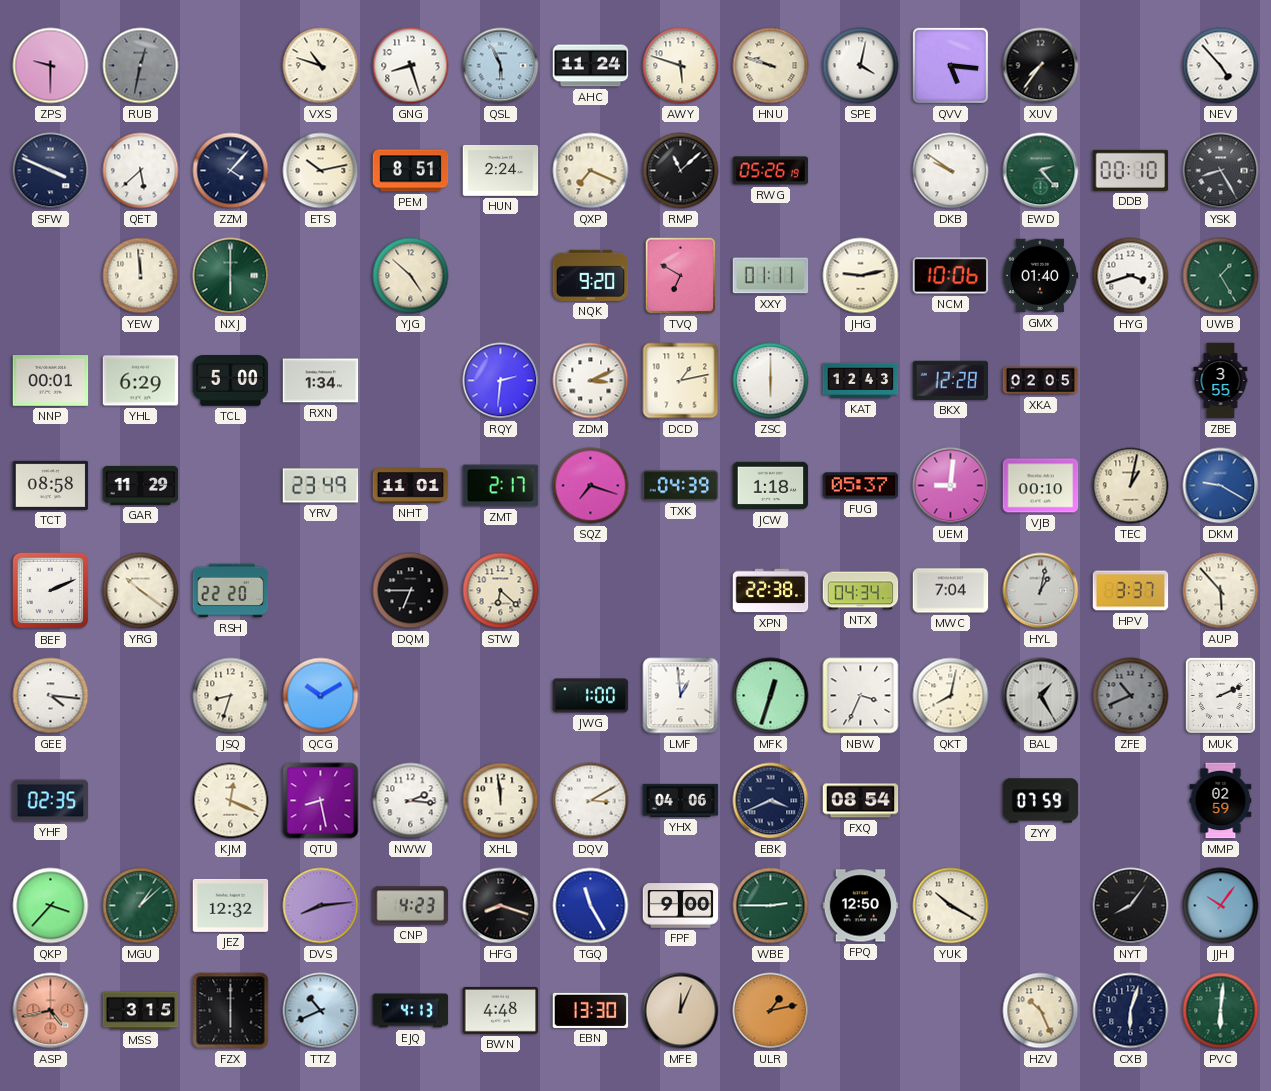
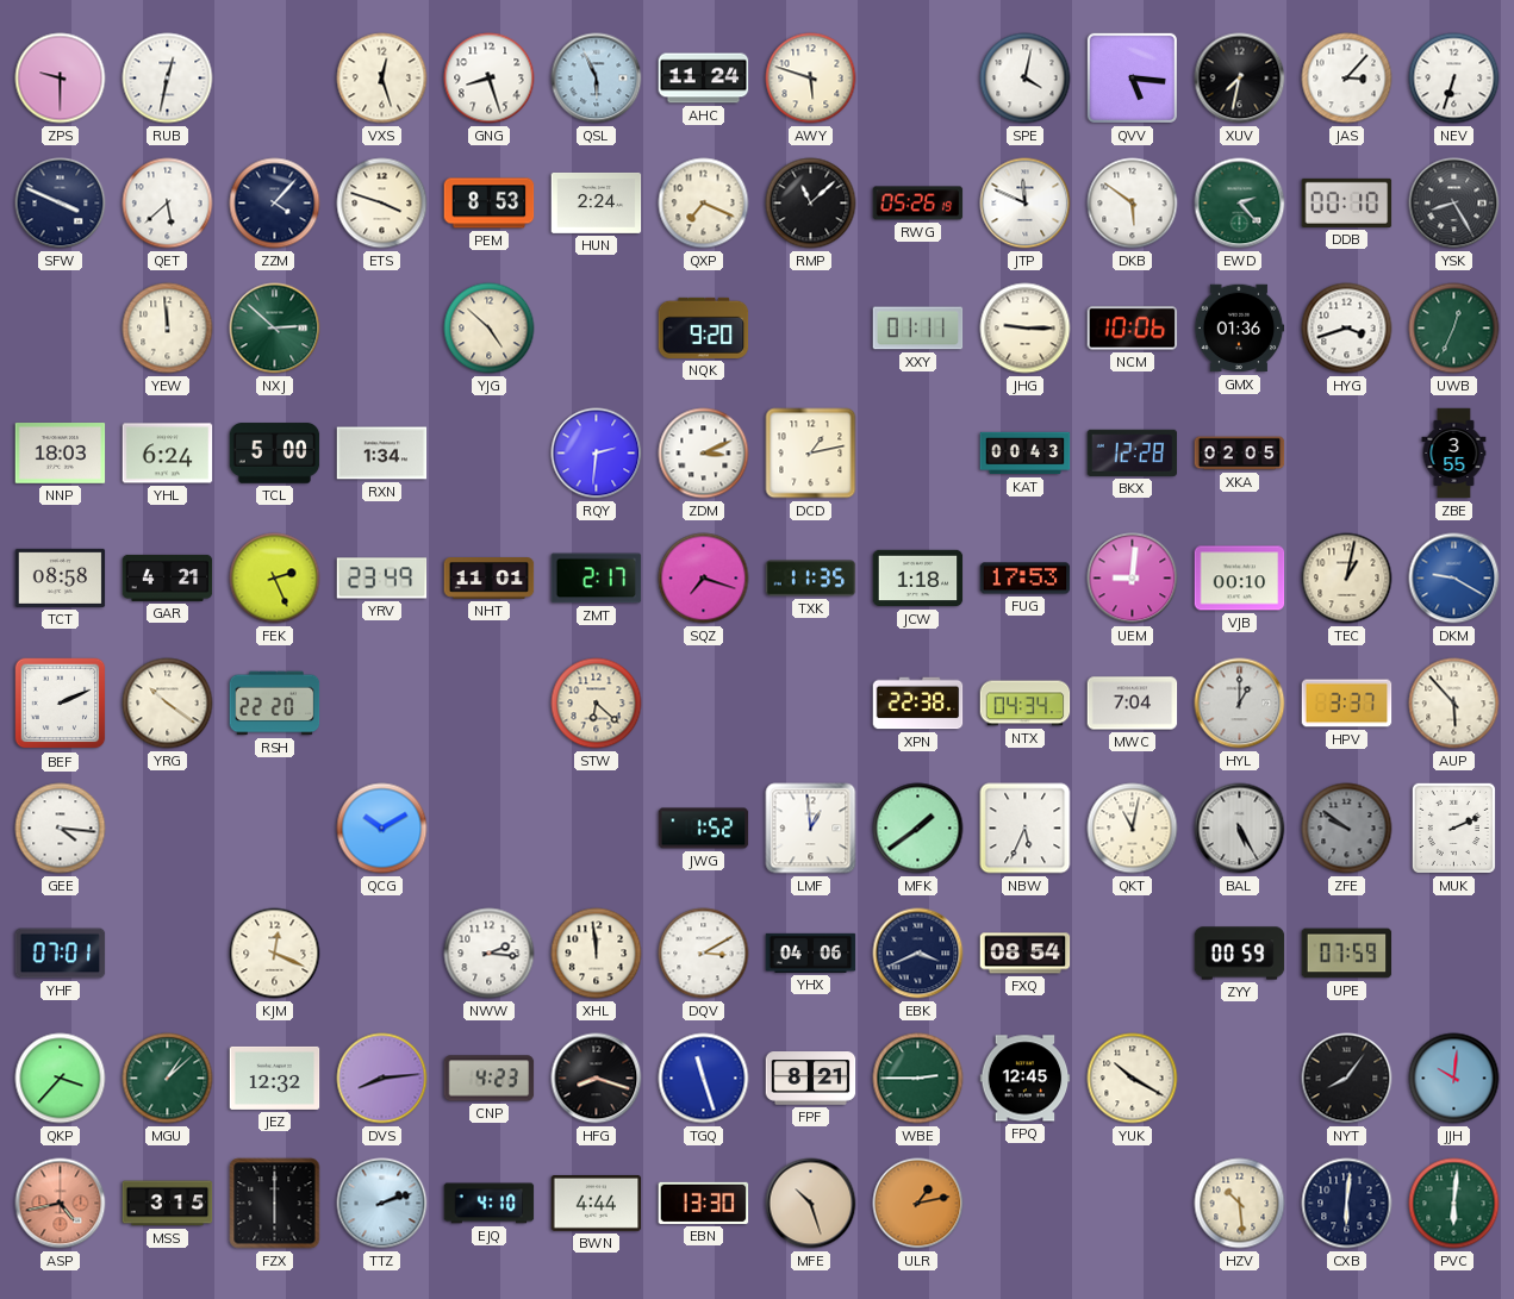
RUB dial: grey -> white
VXS: 10:48 -> 12:27
HNU: 9:48 -> none
XUV: 7:36 -> 7:32
JAS: none -> 3:07
NEV: 4:53 -> 6:33
ETS: 10:13 -> 3:48
PEM: 8:51 -> 8:53
JTP: none -> 11:49
DKB: 9:51 -> 5:51
NXJ: 6:00 -> 2:52
TVQ: 6:50 -> none
JHG: 9:13 -> 9:15
GMX: 01:40 -> 01:36
UWB: 1:25 -> 12:34
NNP: 00:01 -> 18:03
YHL: 6:29 -> 6:24
ZSC: 6:00 -> none
KAT: 12:43 -> 00:43
GAR: 11:29 -> 4:21
FEK: none -> 2:26
TXK: 04:39 -> 11:35
FUG: 05:37 -> 17:53
DQM: 6:45 -> none
HYL: 1:02 -> 1:00
JSQ: 8:33 -> none
JWG: 1:00 -> 1:52
MFK: 12:33 -> 1:39
NBW: 3:34 -> 5:34
QKT: 8:02 -> 11:02
BAL: 1:25 -> 5:25
ZFE: 10:41 -> 9:51
YHF: 02:35 -> 07:01
QTU: 8:28 -> none
ZYY: 07:59 -> 00:59
UPE: none -> 07:59
MMP: 02:59 -> none
TGQ: 11:25 -> 11:27
FPF: 9:00 -> 8:21
FPQ: 12:50 -> 12:45
JJH: 10:06 -> 10:01
TTZ: 10:41 -> 2:12
EJQ: 4:13 -> 4:10
BWN: 4:48 -> 4:44
MFE: 12:04 -> 10:27
HZV: 10:26 -> 10:29
CXB: 6:03 -> 6:01
